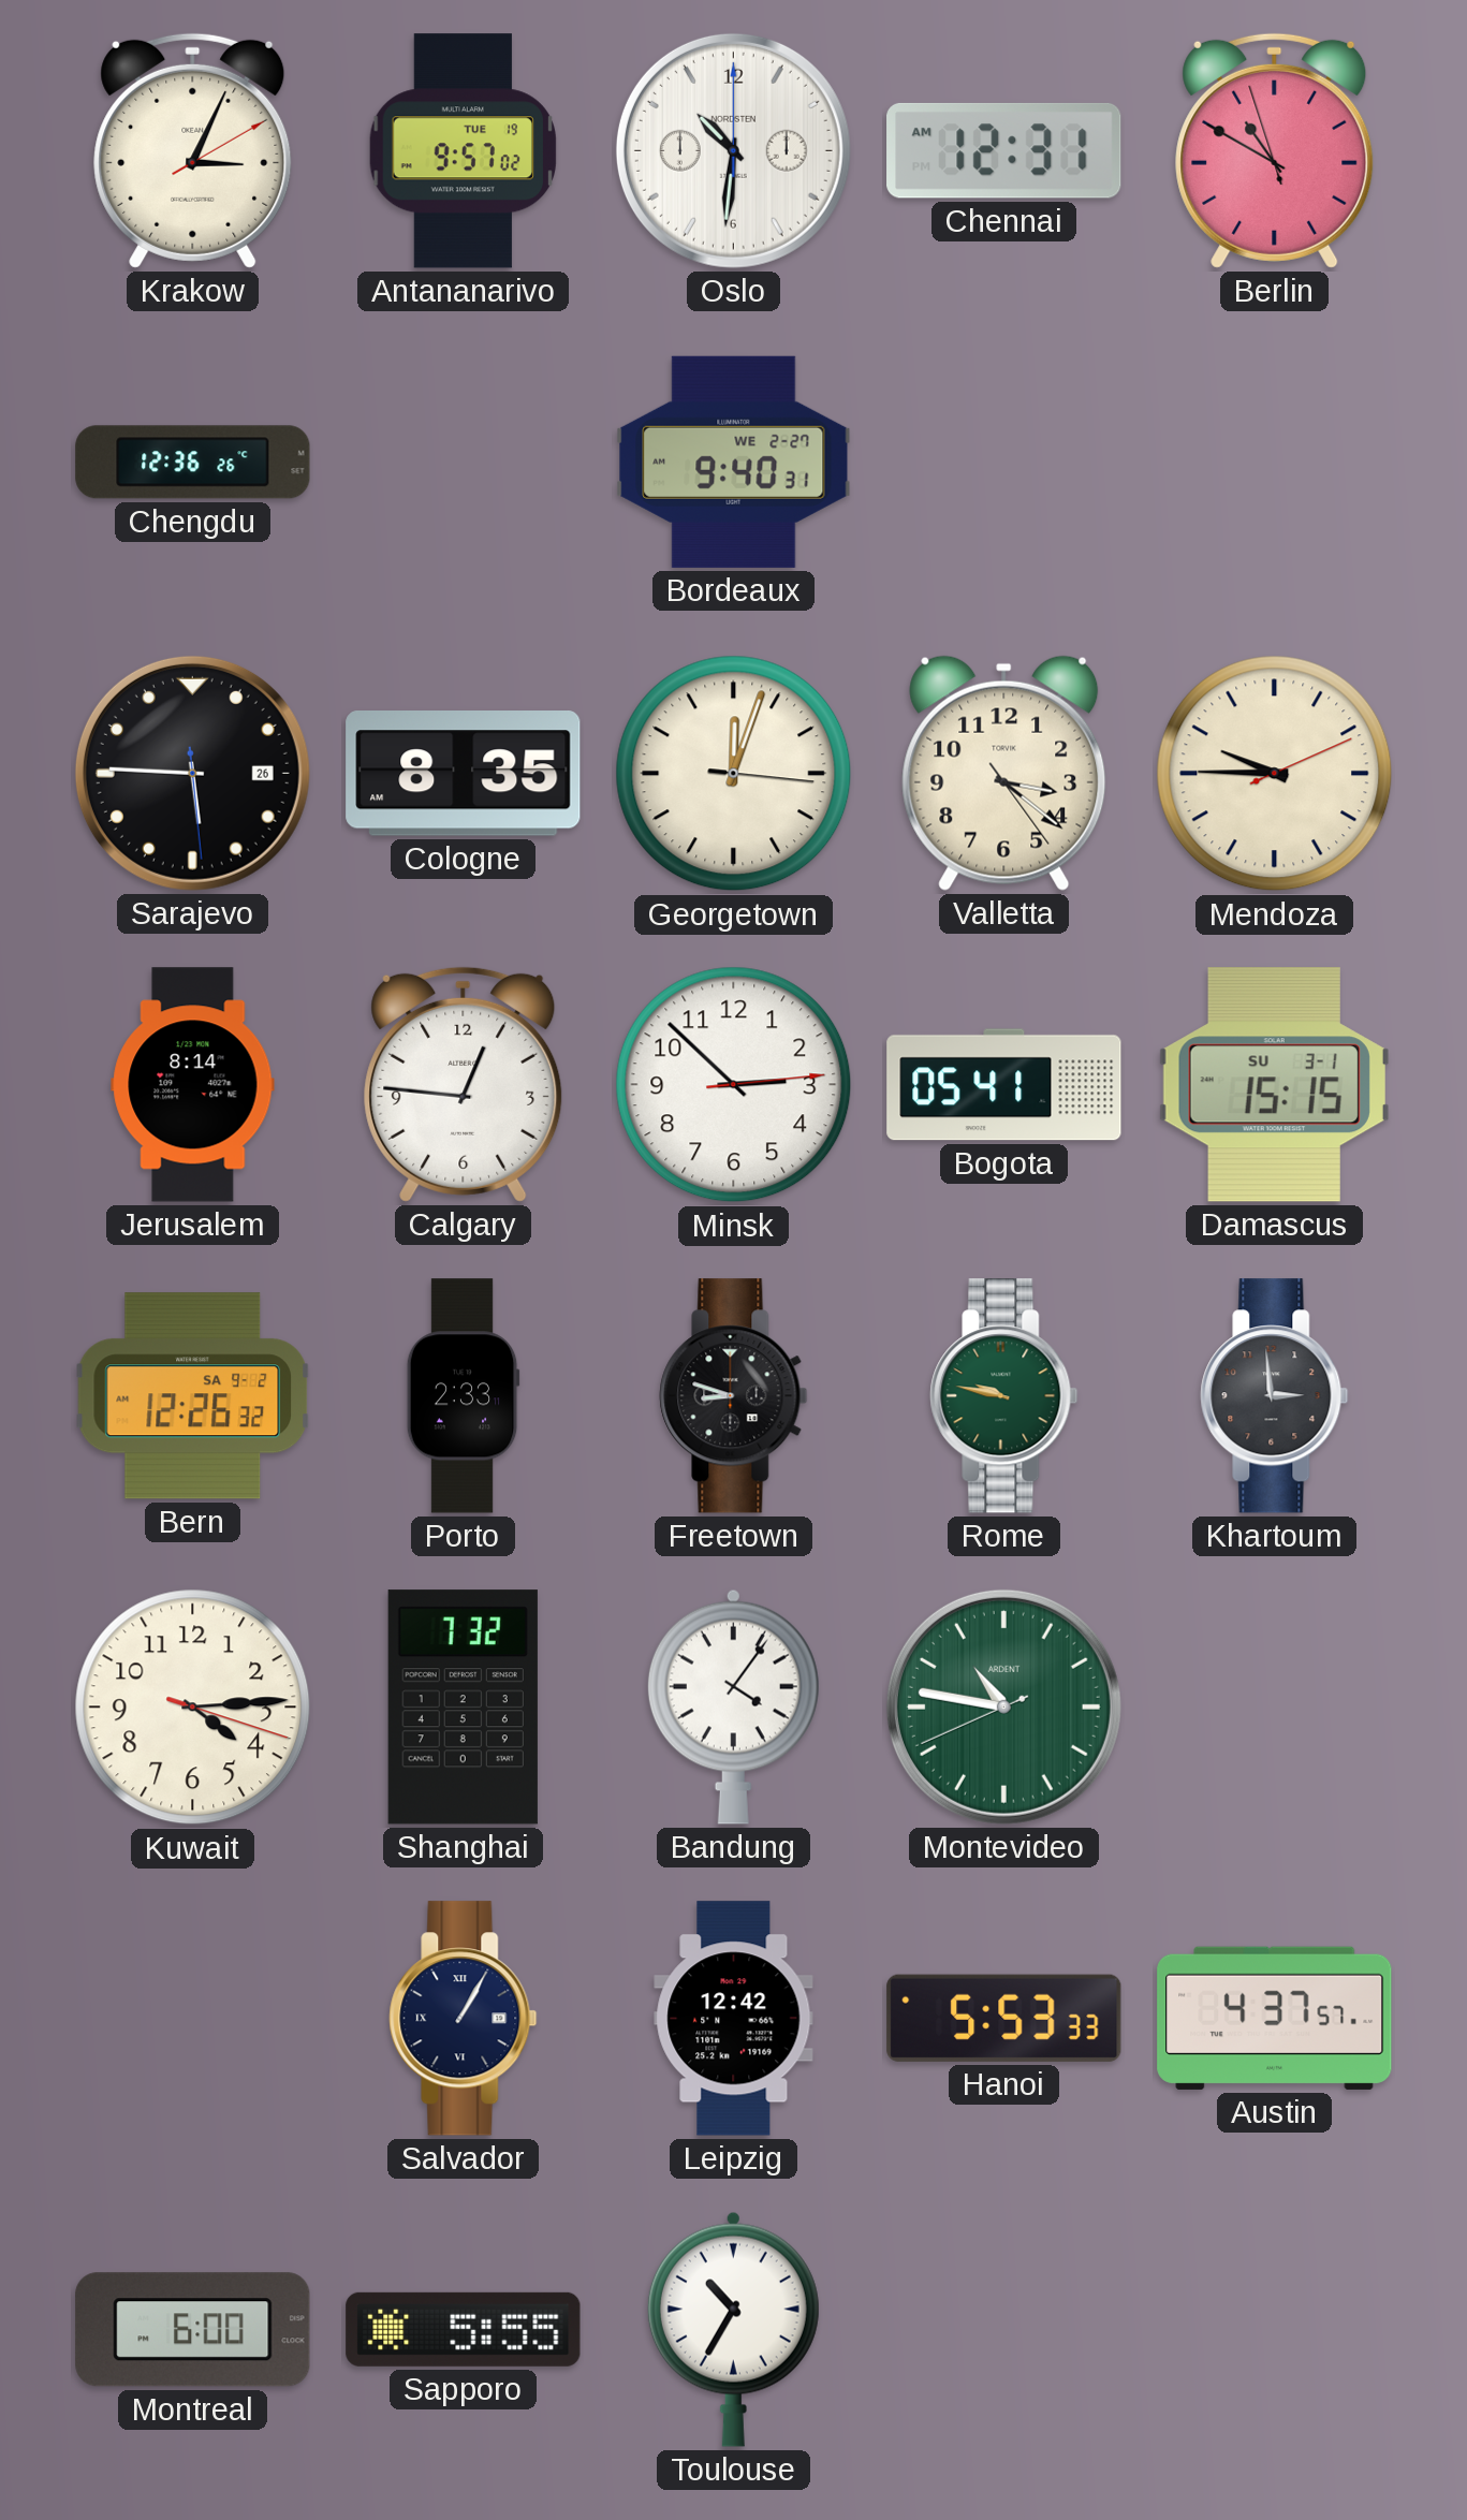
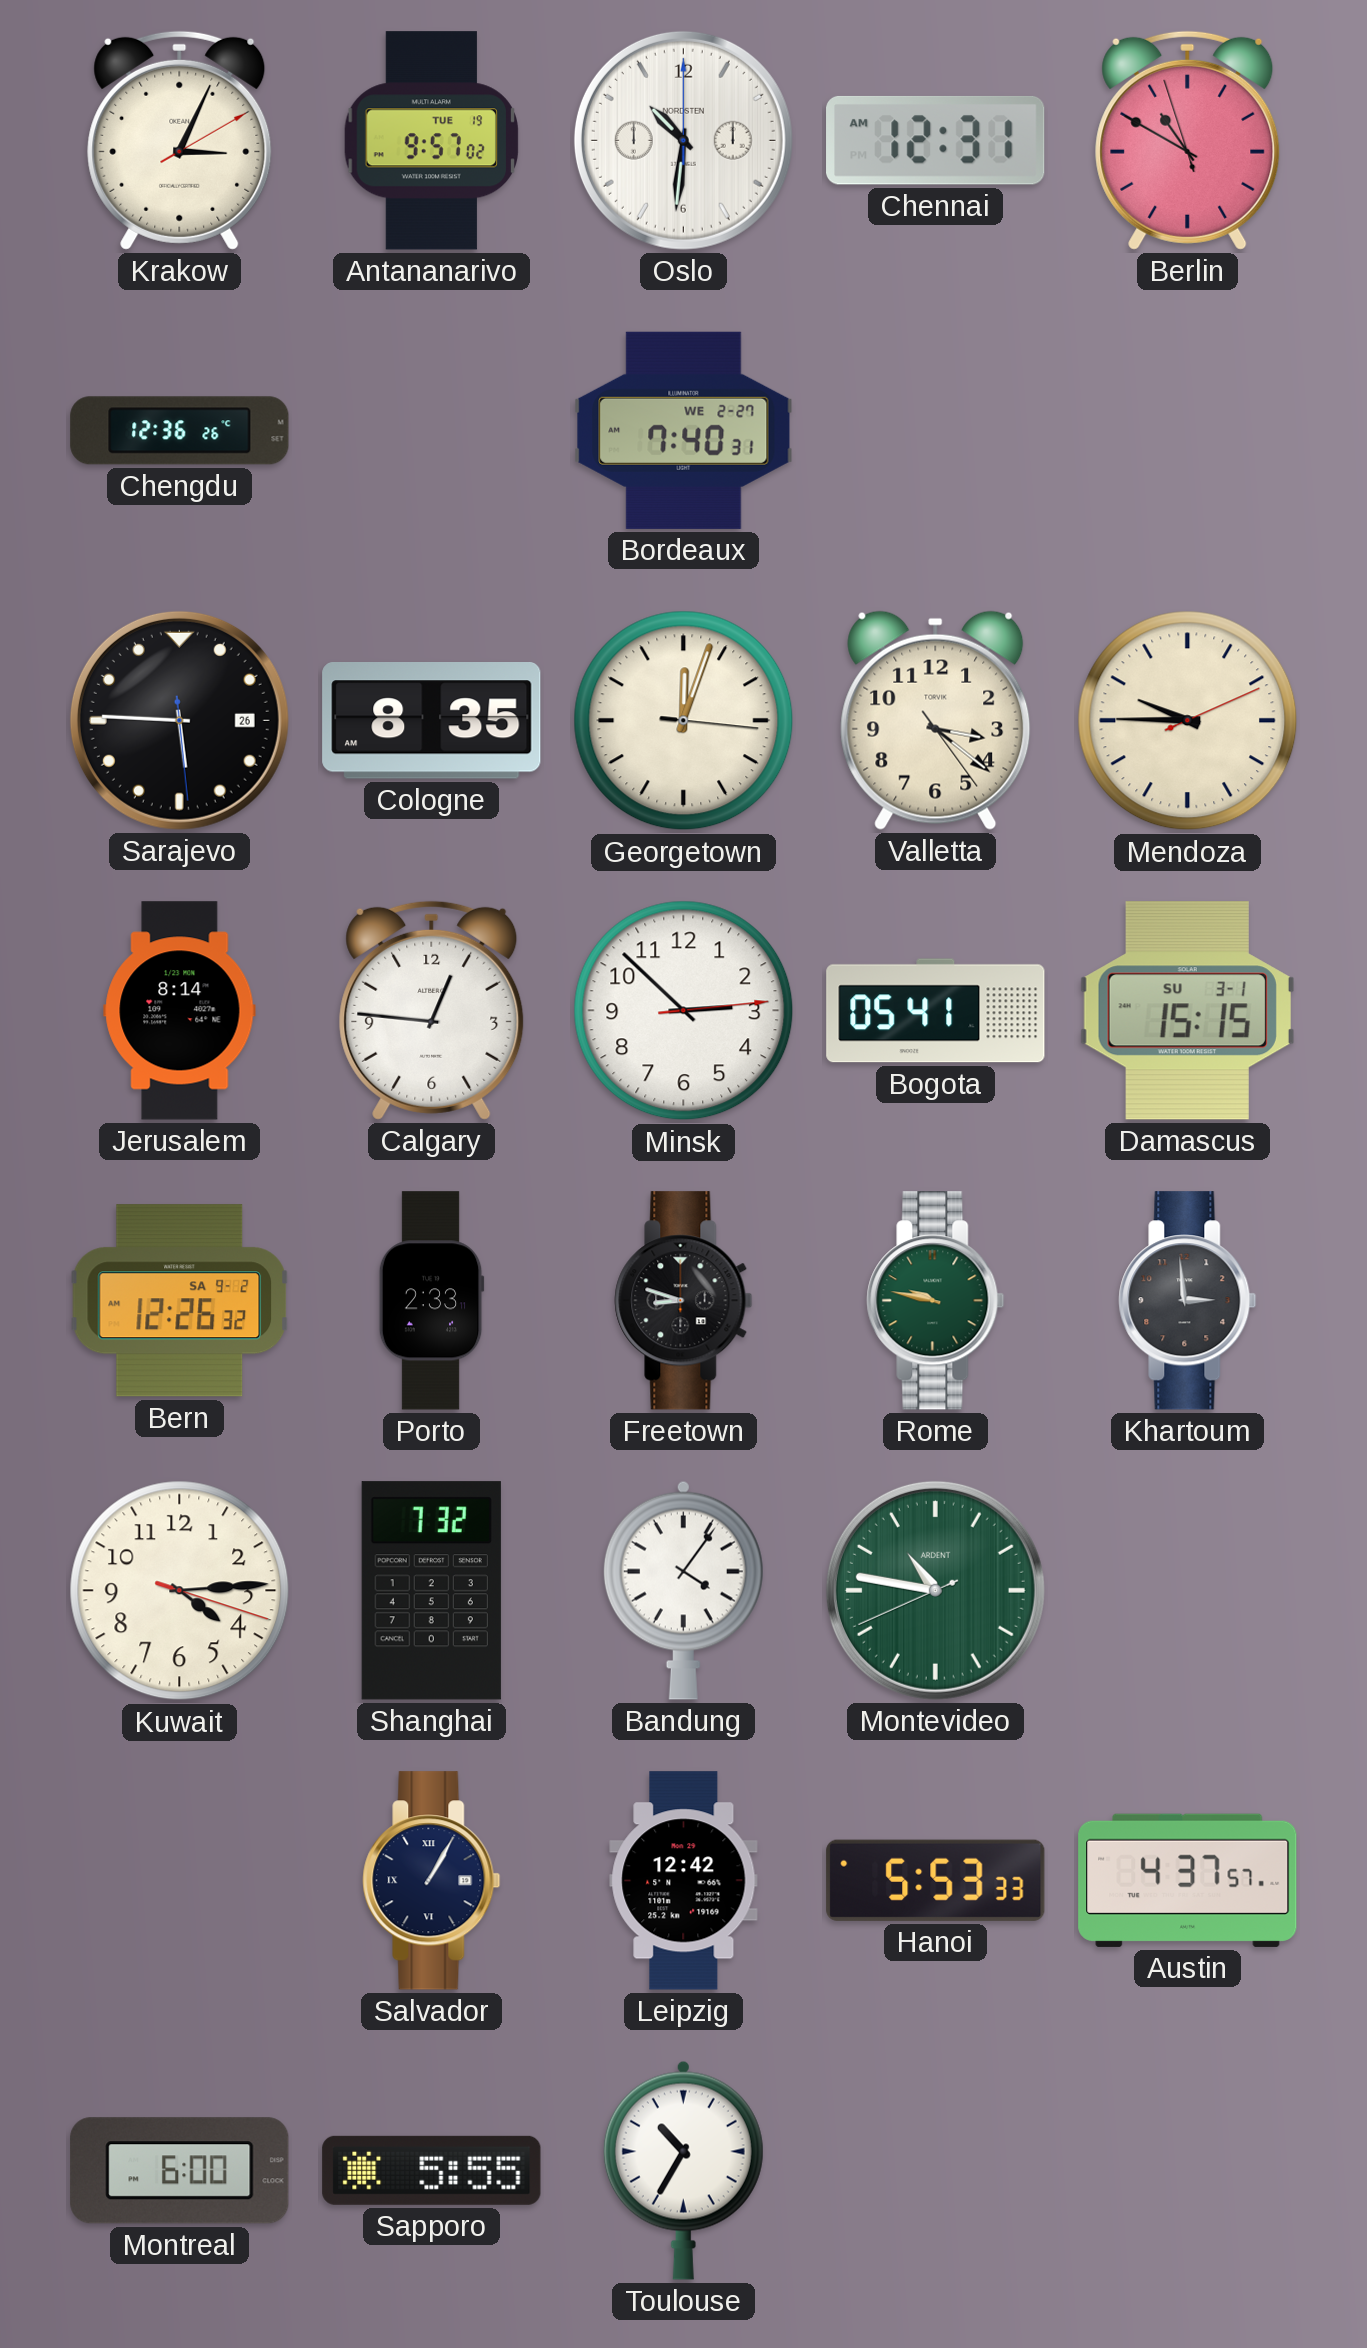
Bordeaux: 9:40 -> 7:40
